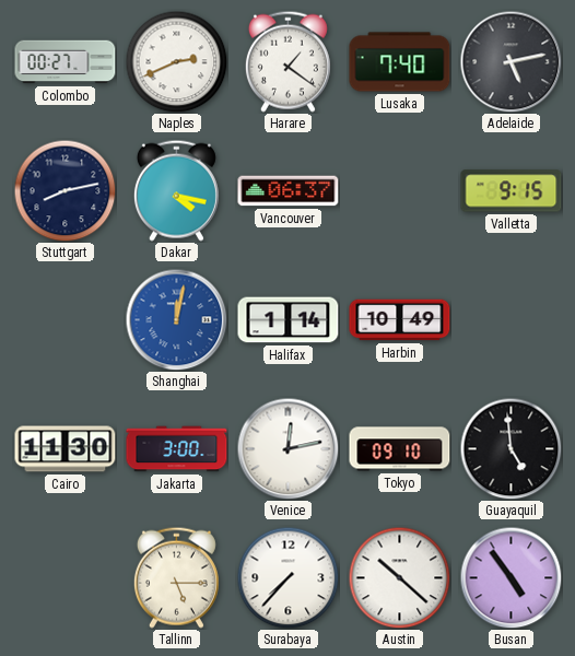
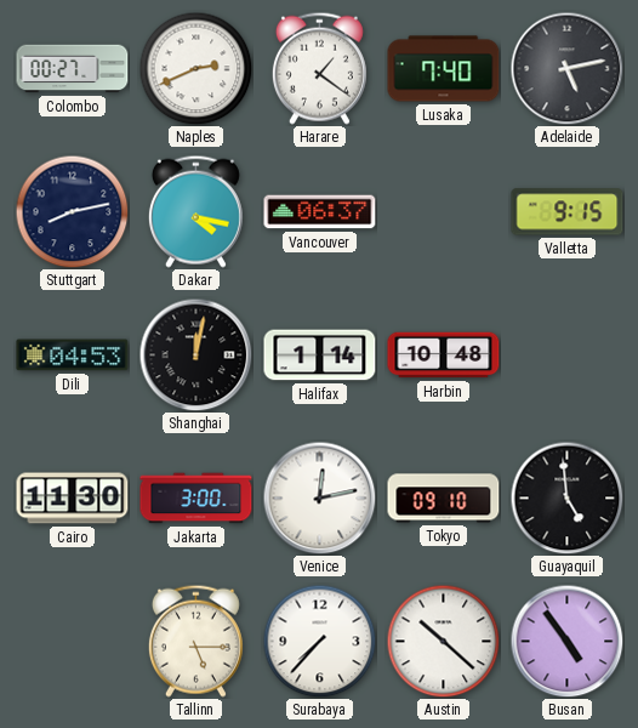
Dili: none -> 04:53
Shanghai dial: blue -> black
Harbin: 10:49 -> 10:48
